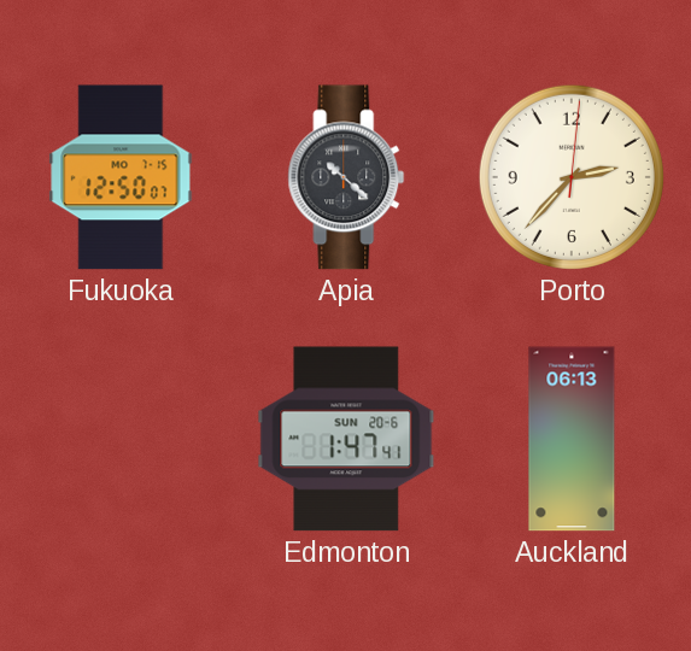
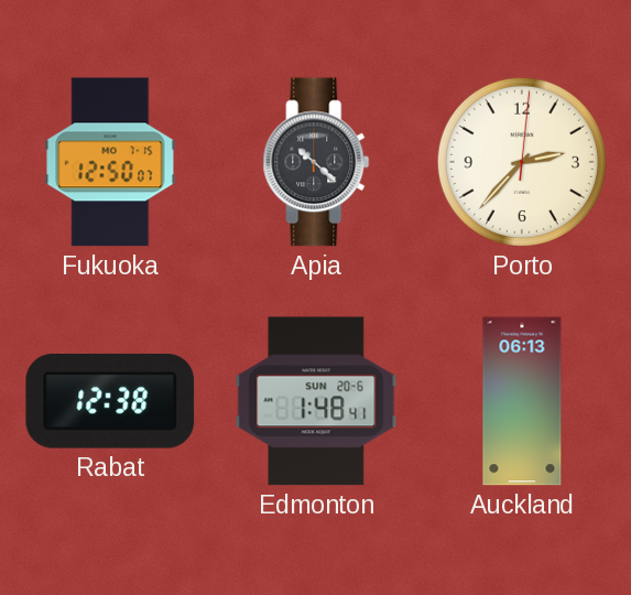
Rabat: none -> 12:38
Edmonton: 1:47 -> 1:48
